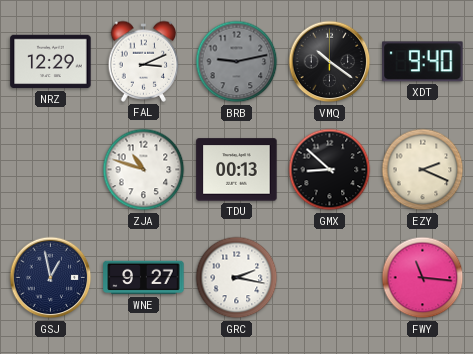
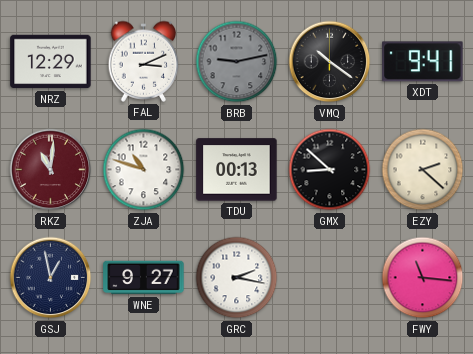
XDT: 9:40 -> 9:41
RKZ: none -> 11:01
EZY: 2:19 -> 2:22
